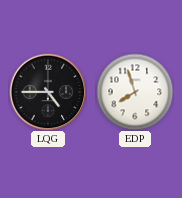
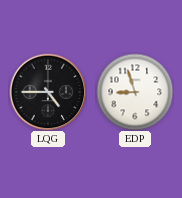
EDP: 7:57 -> 8:57
